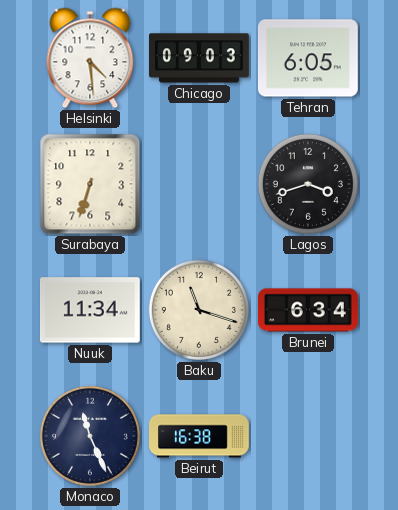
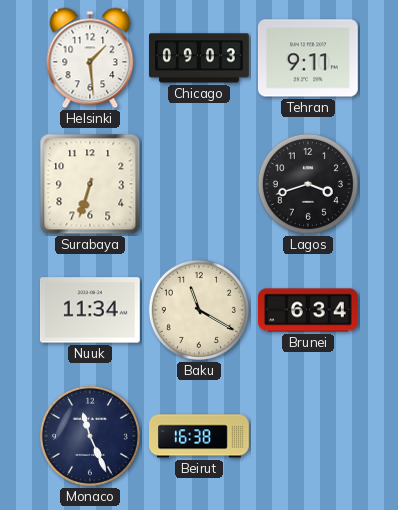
Helsinki: 4:29 -> 1:29
Tehran: 6:05 -> 9:11
Baku: 11:18 -> 11:20
